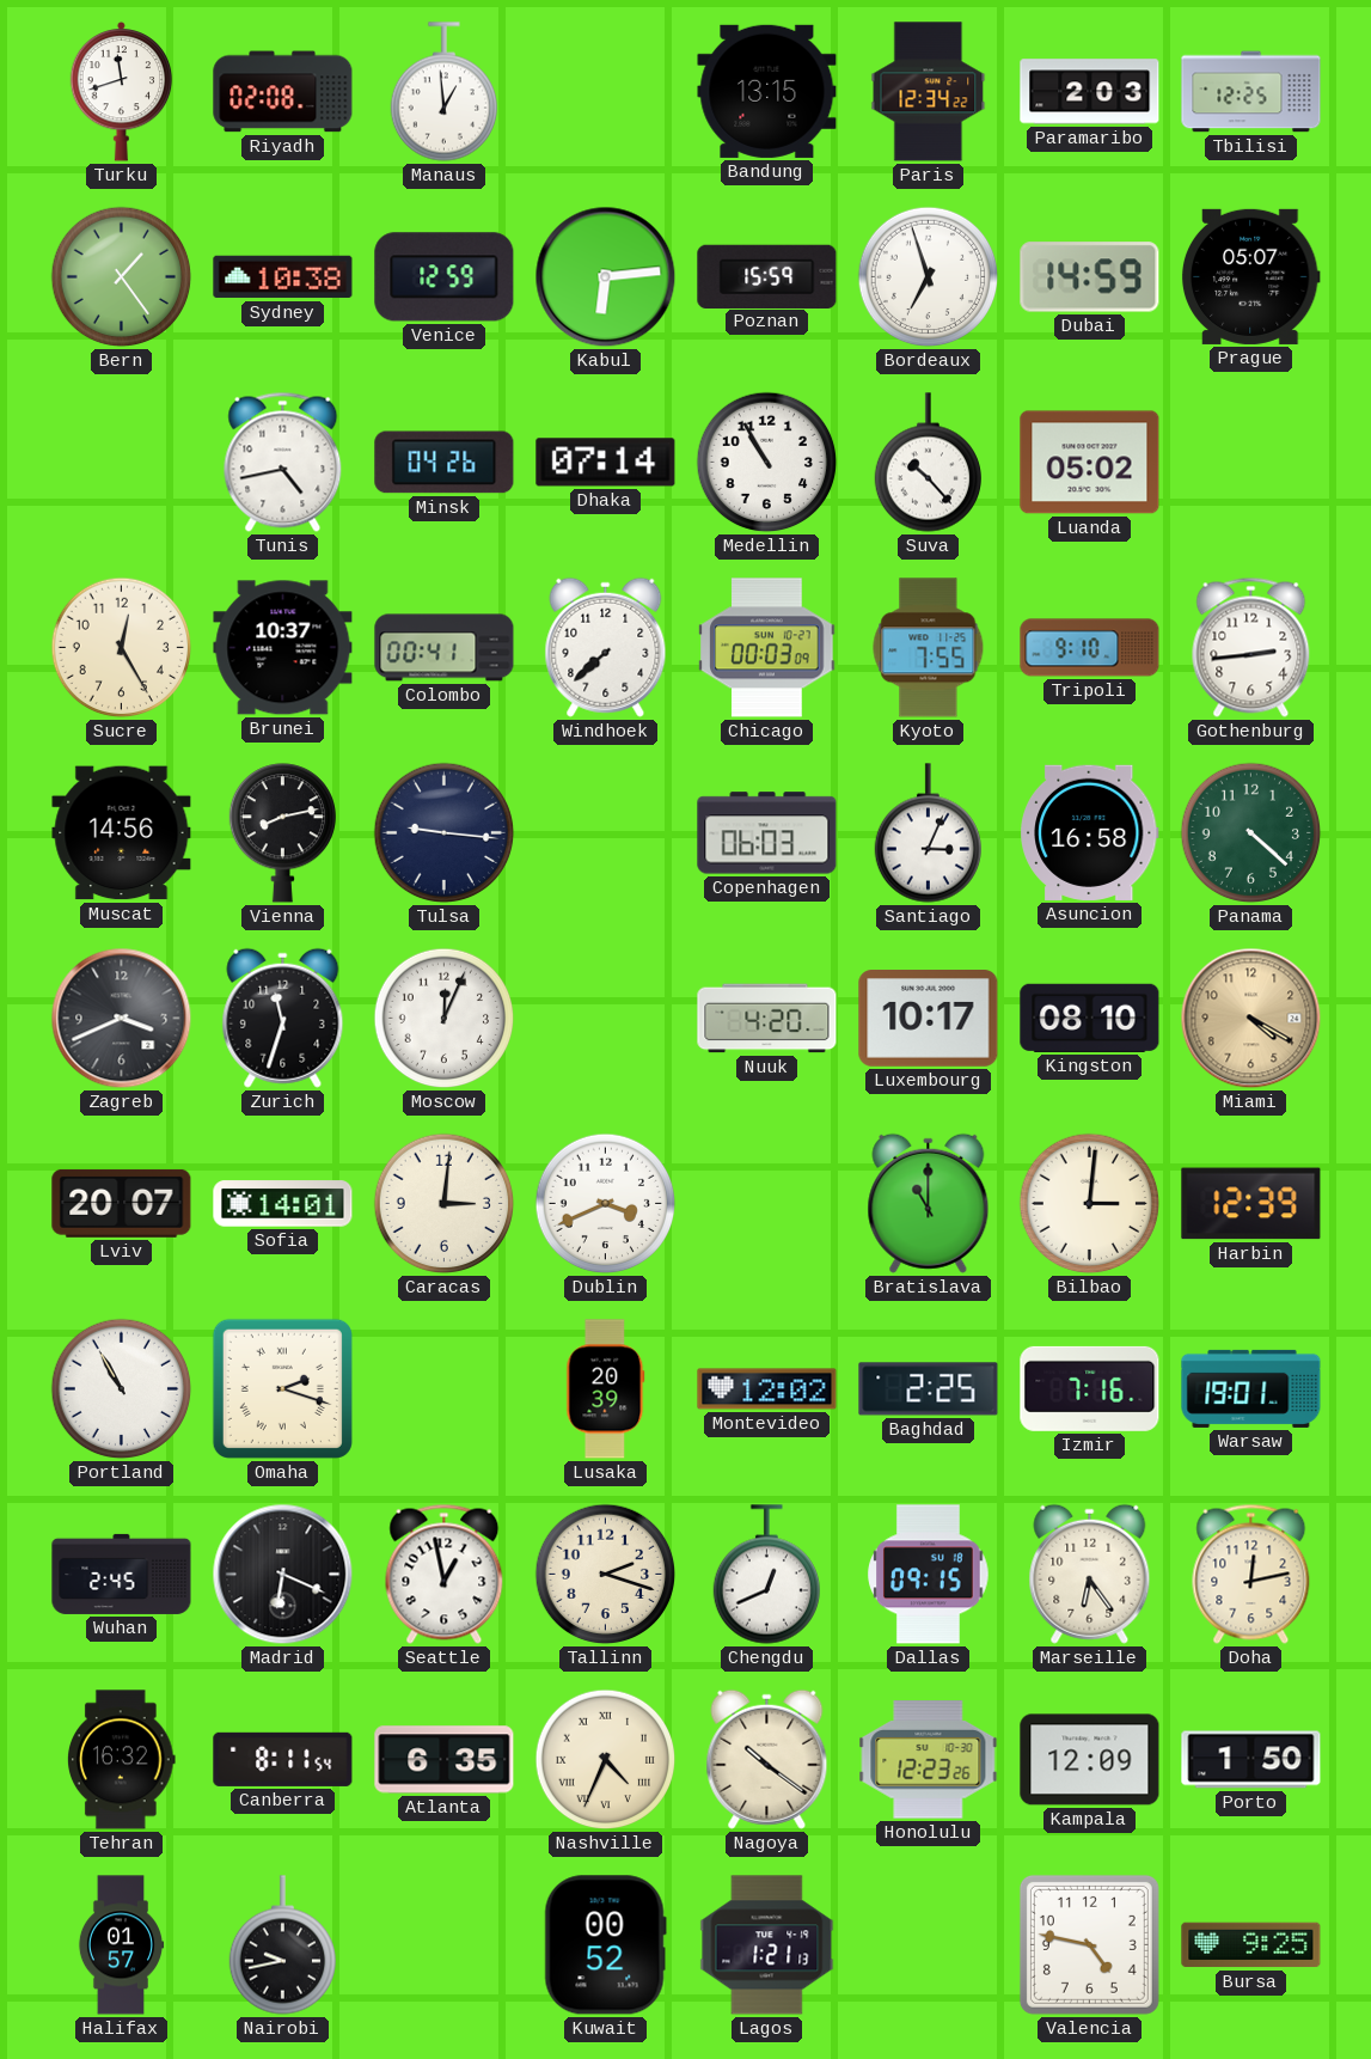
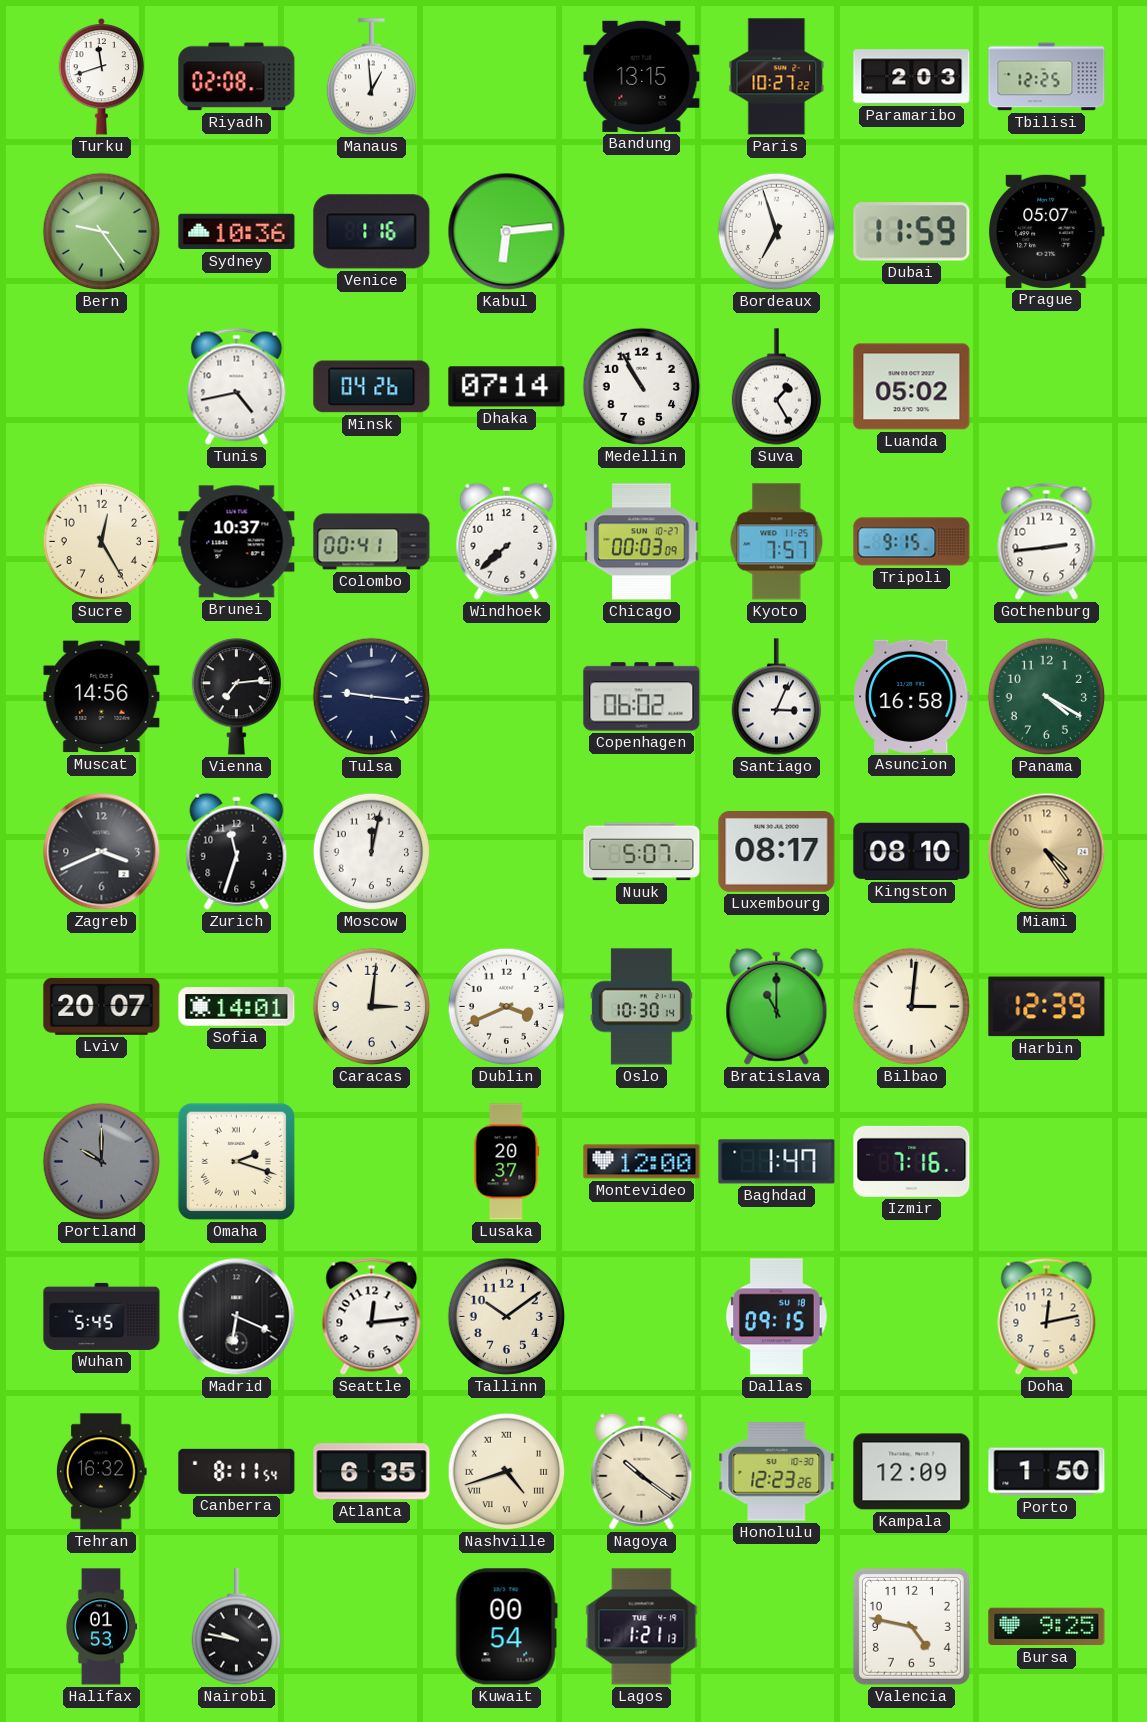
Paris: 12:34 -> 10:27
Bern: 1:24 -> 9:24
Sydney: 10:38 -> 10:36
Venice: 12:59 -> 1:16
Poznan: 15:59 -> none
Dubai: 14:59 -> 11:59
Suva: 10:23 -> 1:25
Kyoto: 7:55 -> 7:57
Tripoli: 9:10 -> 9:15
Vienna: 8:13 -> 7:14
Copenhagen: 06:03 -> 06:02
Panama: 4:22 -> 4:20
Moscow: 12:04 -> 12:02
Nuuk: 4:20 -> 5:07
Luxembourg: 10:17 -> 08:17
Miami: 4:20 -> 4:24
Oslo: none -> 10:30
Portland: 10:55 -> 10:00
Portland dial: white -> grey
Lusaka: 20:39 -> 20:37
Montevideo: 12:02 -> 12:00
Baghdad: 2:25 -> 1:47
Warsaw: 19:01 -> none
Wuhan: 2:45 -> 5:45
Seattle: 12:58 -> 12:14
Tallinn: 2:18 -> 10:09
Chengdu: 12:41 -> none
Marseille: 6:24 -> none
Nashville: 4:34 -> 4:42
Halifax: 01:57 -> 01:53
Nairobi: 9:43 -> 9:47
Kuwait: 00:52 -> 00:54
